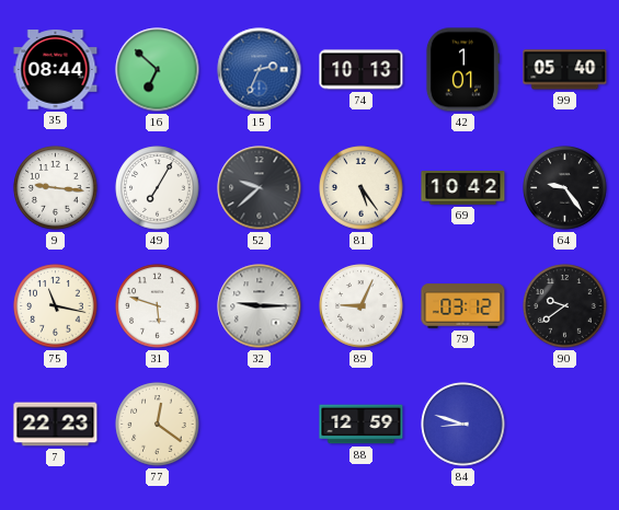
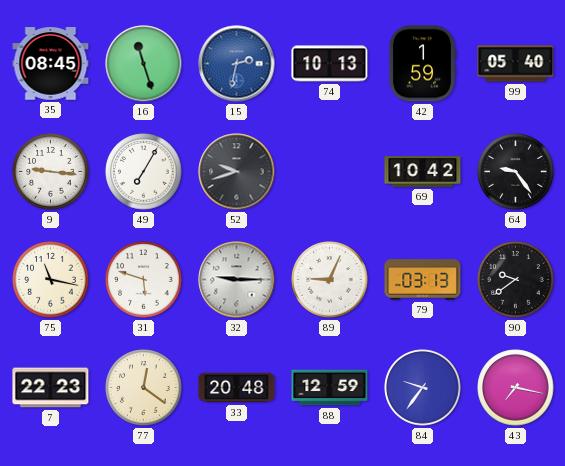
35: 08:44 -> 08:45
16: 6:52 -> 11:27
15: 2:34 -> 2:32
42: 1:01 -> 1:59
52: 9:38 -> 9:42
81: 5:24 -> none
79: 03:12 -> 03:13
33: none -> 20:48
84: 8:48 -> 9:36
43: none -> 7:17
